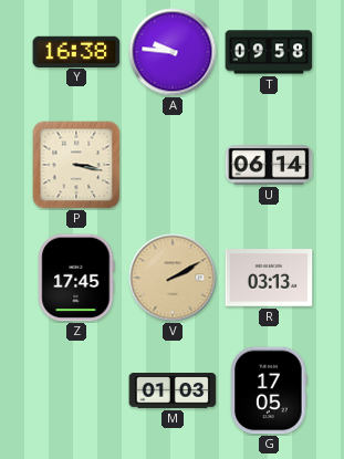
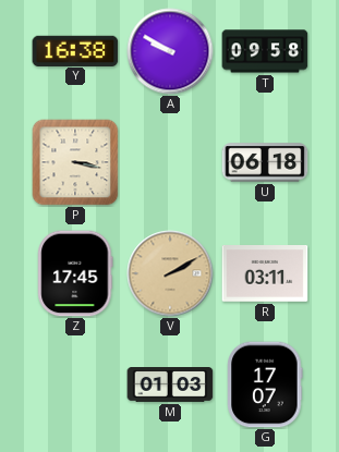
A: 9:46 -> 9:50
U: 06:14 -> 06:18
R: 03:13 -> 03:11
G: 17:05 -> 17:07
